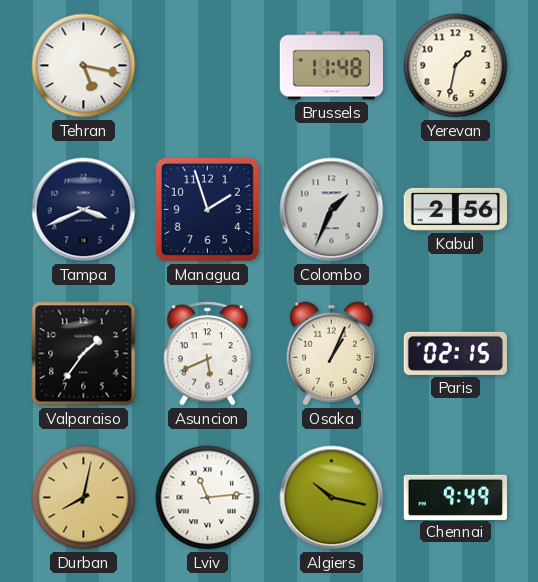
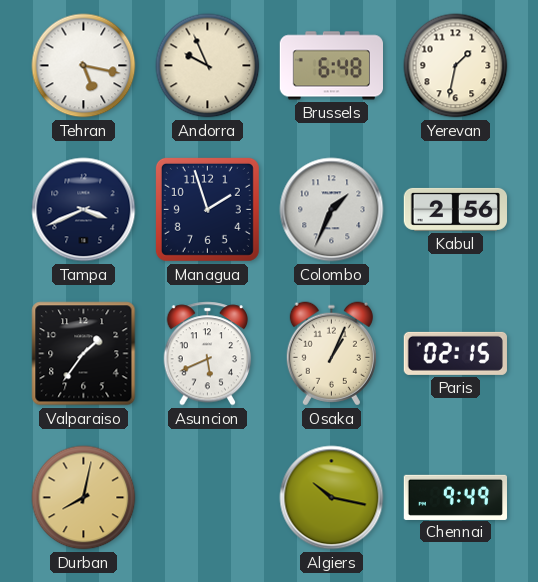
Andorra: none -> 9:56
Brussels: 11:48 -> 6:48
Lviv: 11:14 -> none
